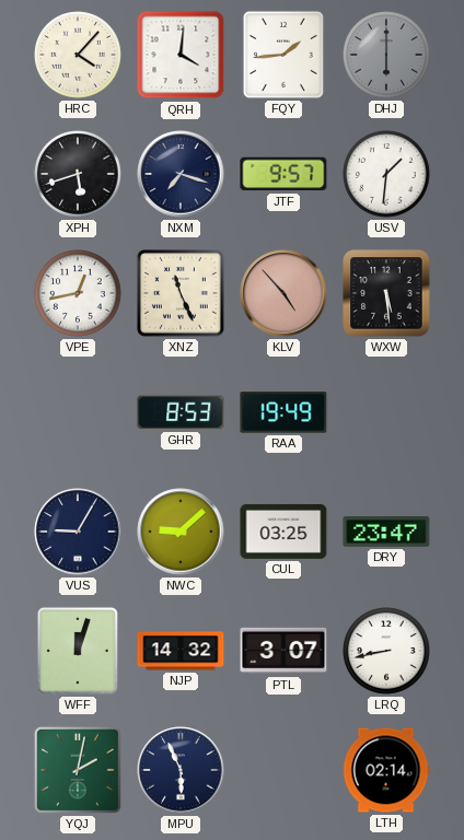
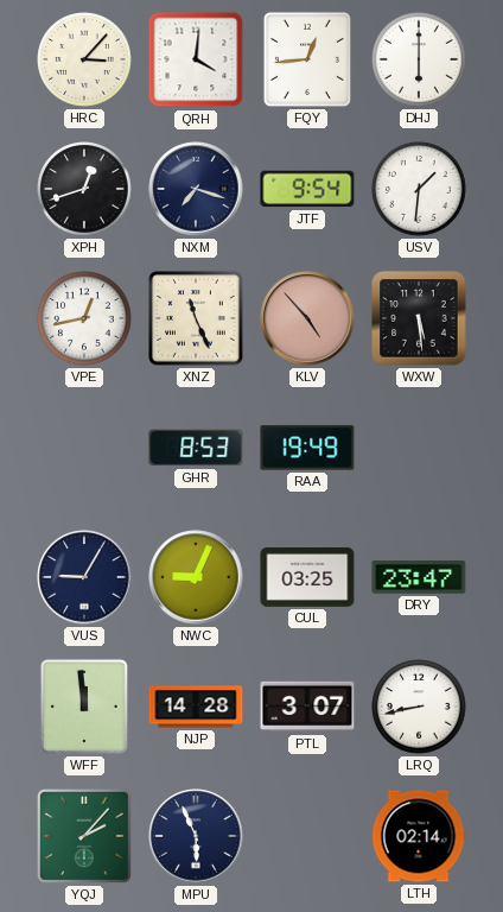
HRC: 4:07 -> 3:07
FQY: 1:44 -> 12:44
DHJ dial: grey -> white
XPH: 5:42 -> 12:42
JTF: 9:57 -> 9:54
NWC: 9:08 -> 9:04
WFF: 12:03 -> 11:59
NJP: 14:32 -> 14:28
YQJ: 2:02 -> 2:07
